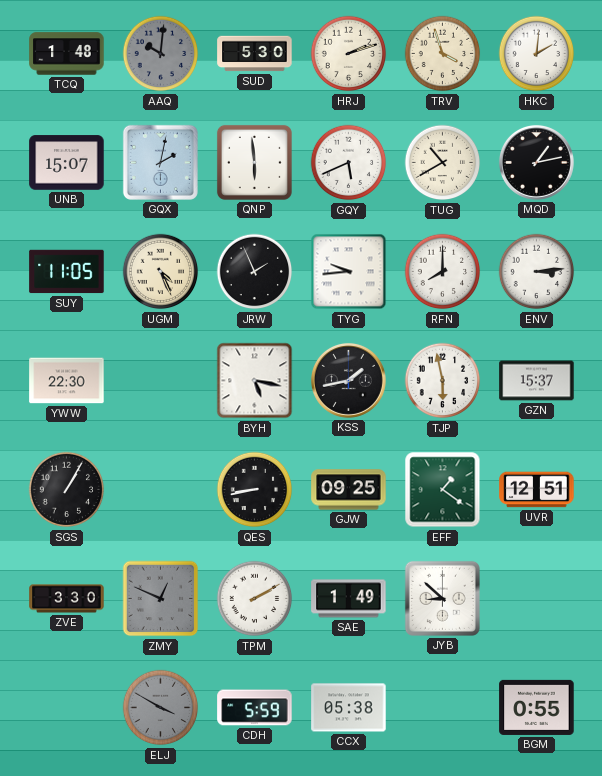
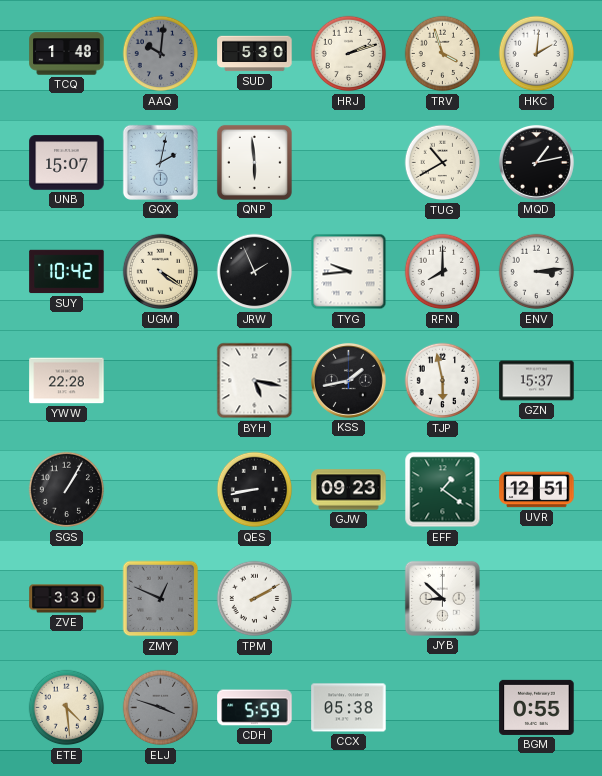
GQY: 5:41 -> none
SUY: 11:05 -> 10:42
UGM: 4:26 -> 4:21
YWW: 22:30 -> 22:28
GJW: 09:25 -> 09:23
SAE: 1:49 -> none
ETE: none -> 4:29
ELJ: 3:50 -> 3:48
